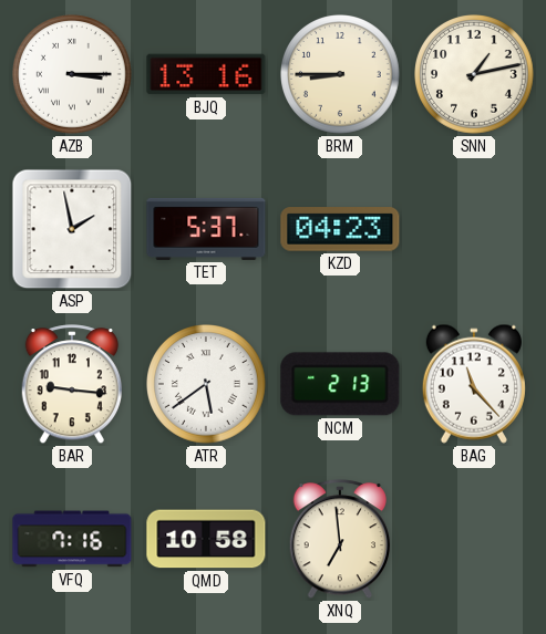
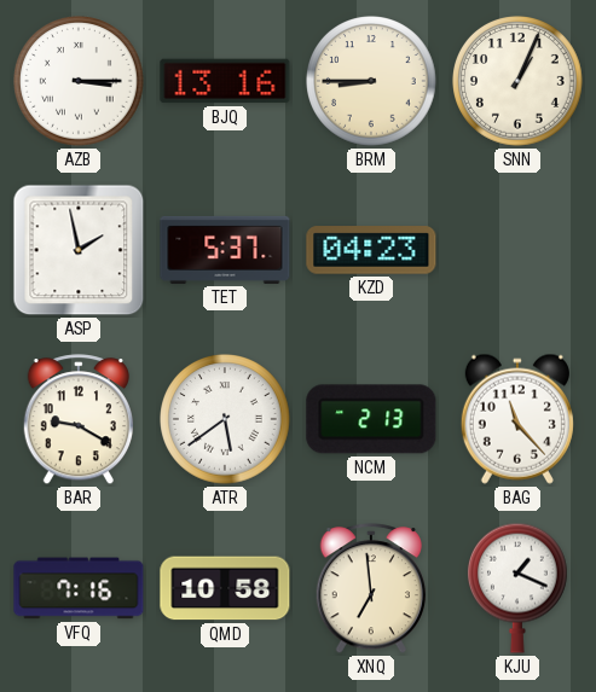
SNN: 1:13 -> 1:04
BAR: 9:16 -> 9:20
KJU: none -> 1:19
